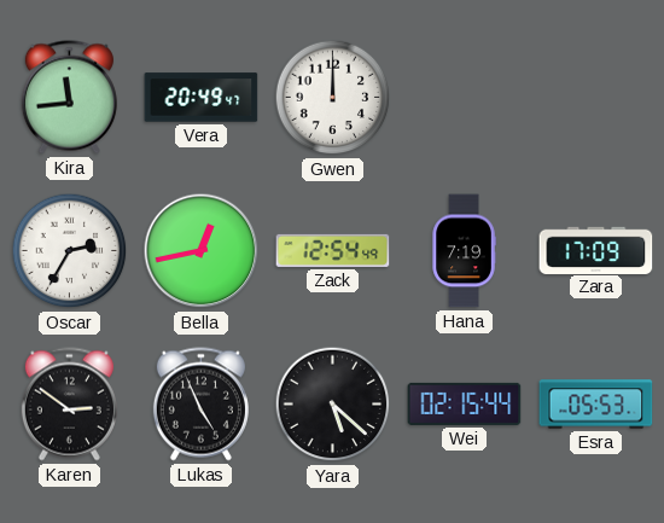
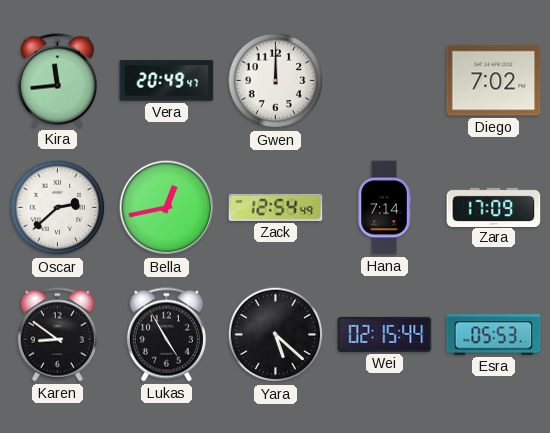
Diego: none -> 7:02
Oscar: 2:35 -> 2:38
Hana: 7:19 -> 7:14
Karen: 2:51 -> 8:51
Lukas: 4:56 -> 4:55
